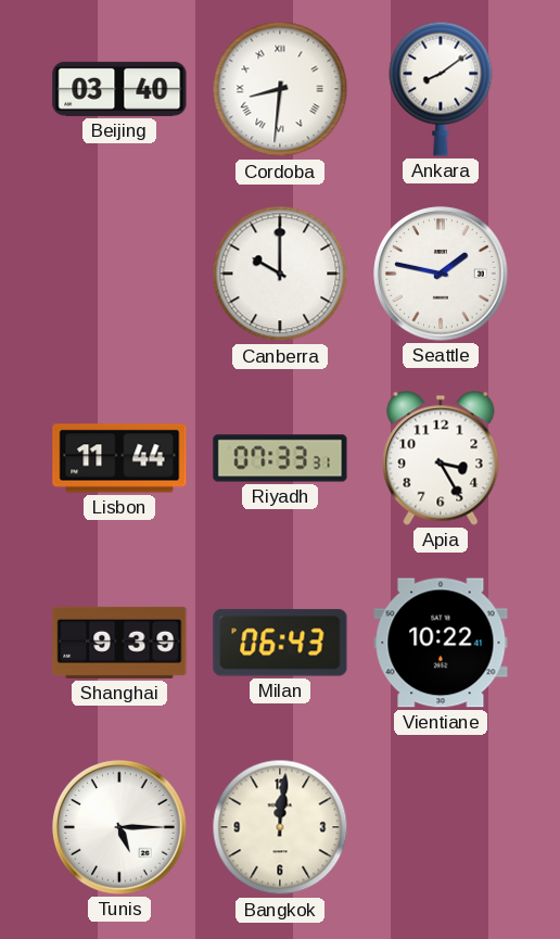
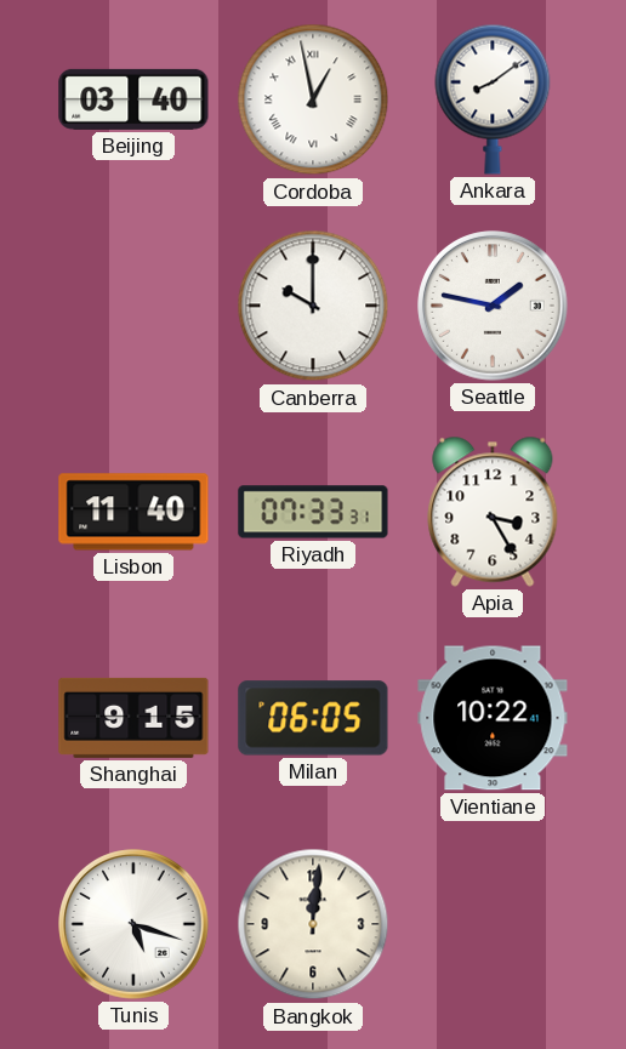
Cordoba: 8:31 -> 12:58
Lisbon: 11:44 -> 11:40
Shanghai: 9:39 -> 9:15
Milan: 06:43 -> 06:05
Tunis: 5:15 -> 5:18
